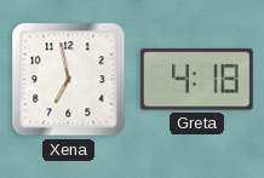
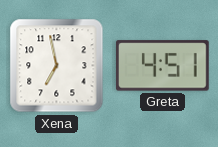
Greta: 4:18 -> 4:51
